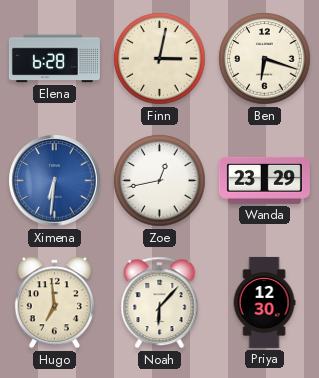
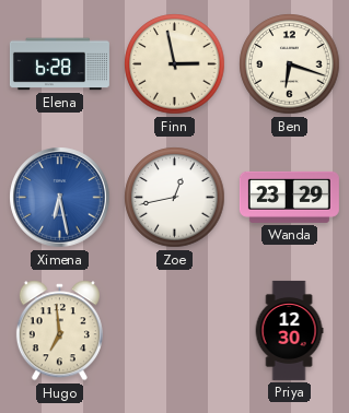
Finn: 3:02 -> 2:58
Ximena: 6:31 -> 6:28
Noah: 6:07 -> none
